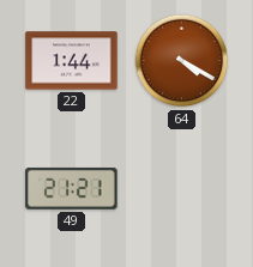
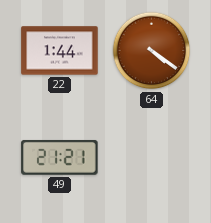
64: 4:20 -> 4:21
